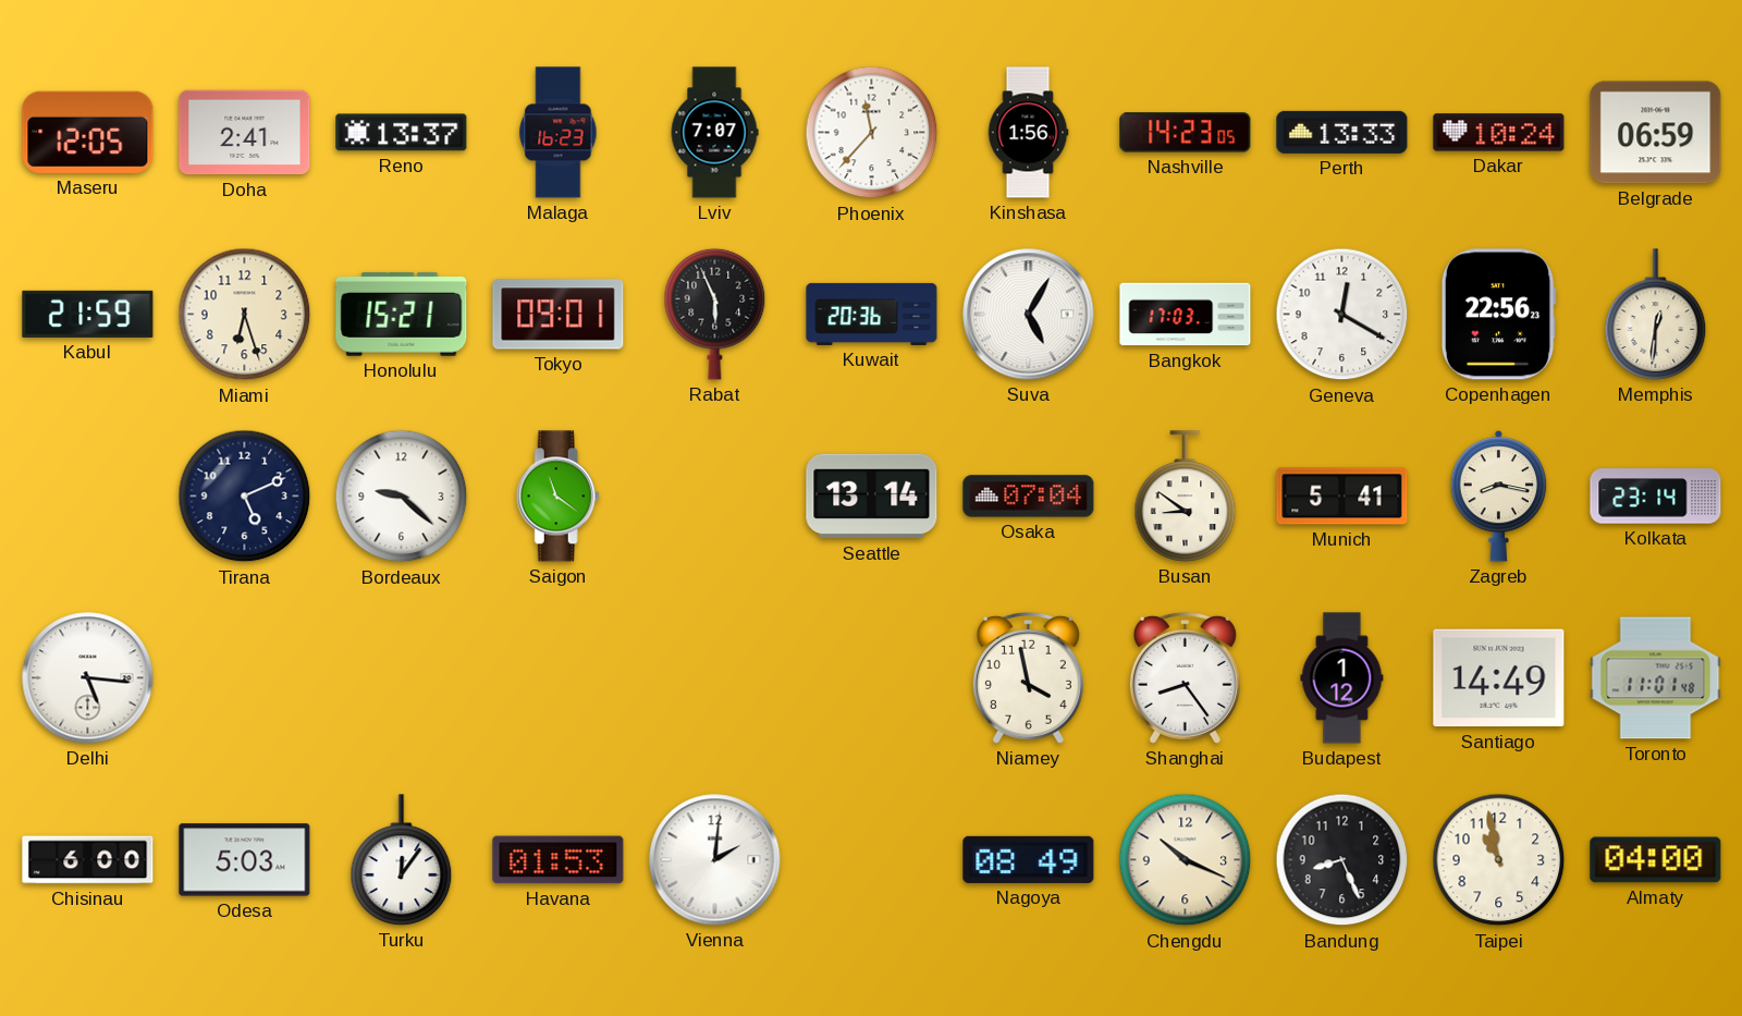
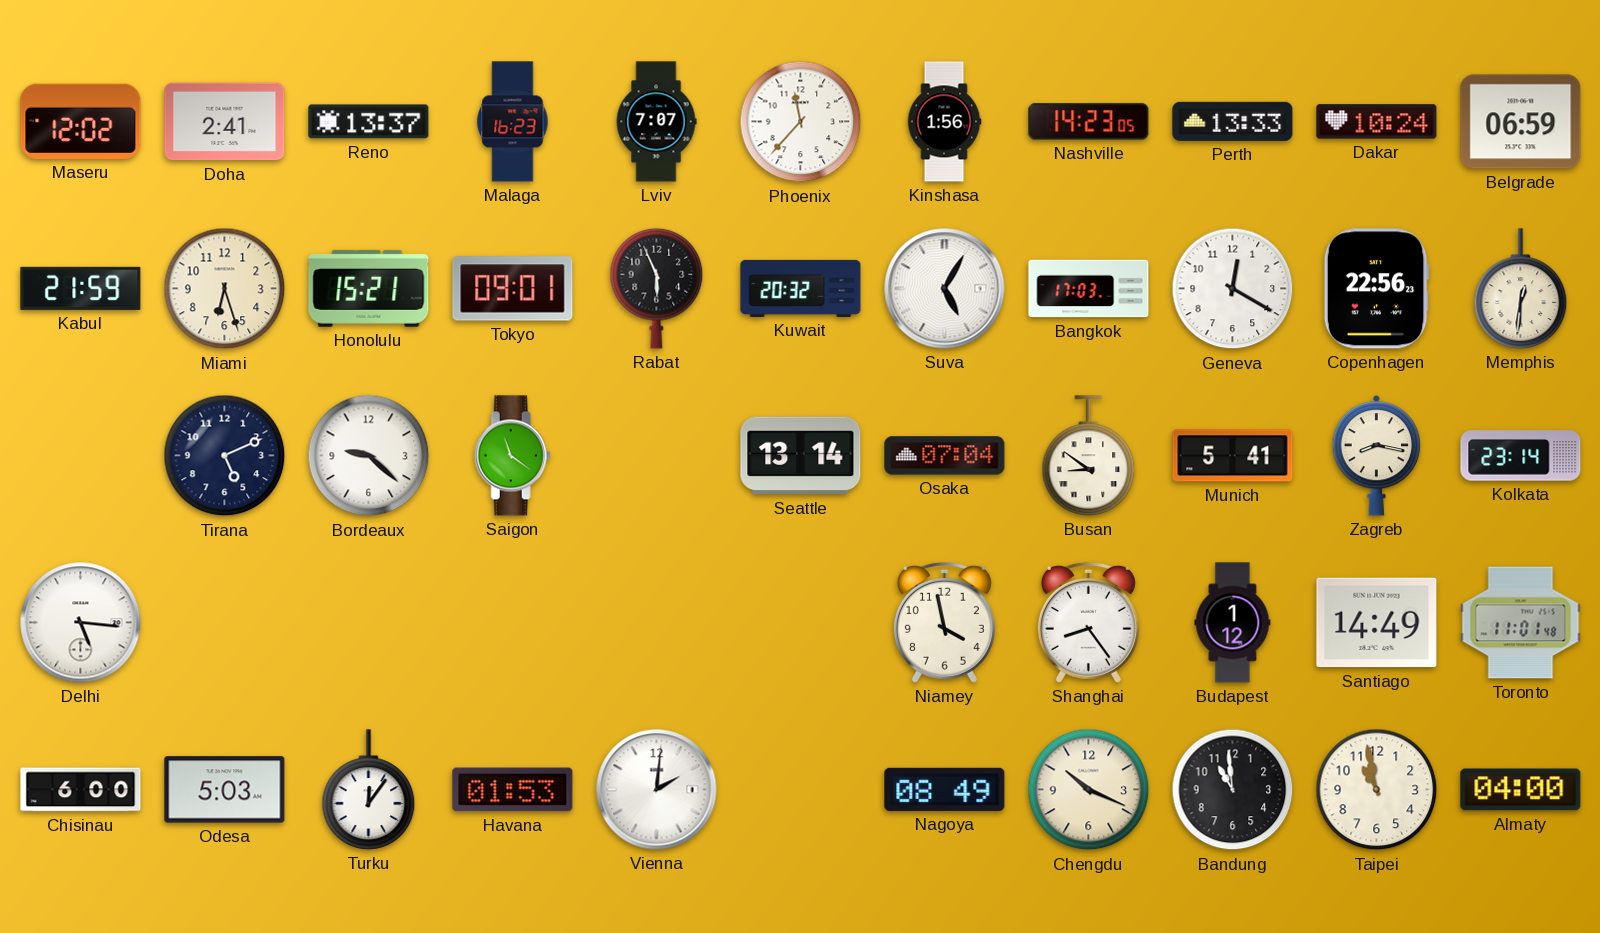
Maseru: 12:05 -> 12:02
Kuwait: 20:36 -> 20:32
Bandung: 8:26 -> 10:59
